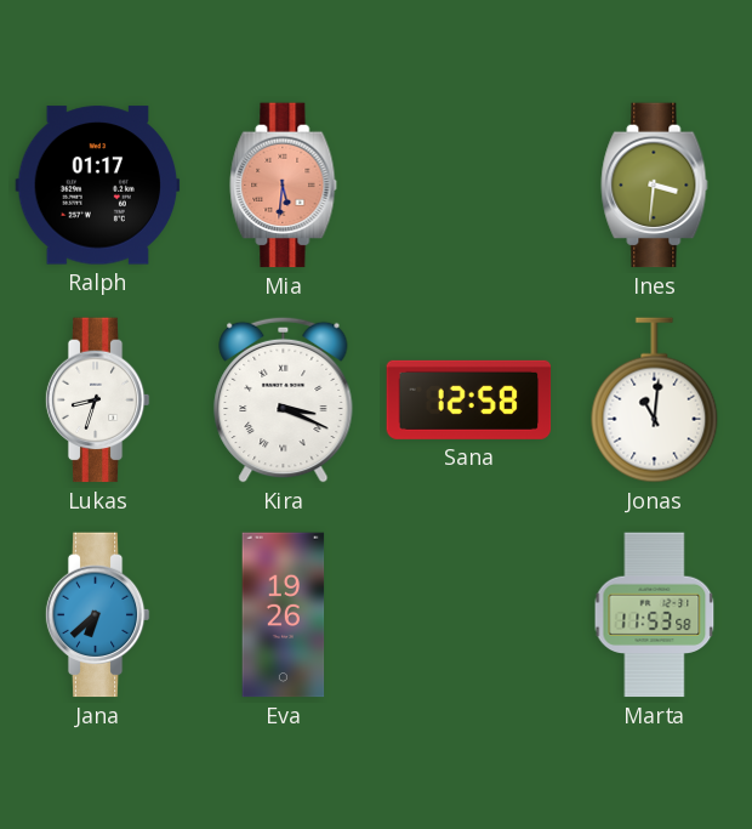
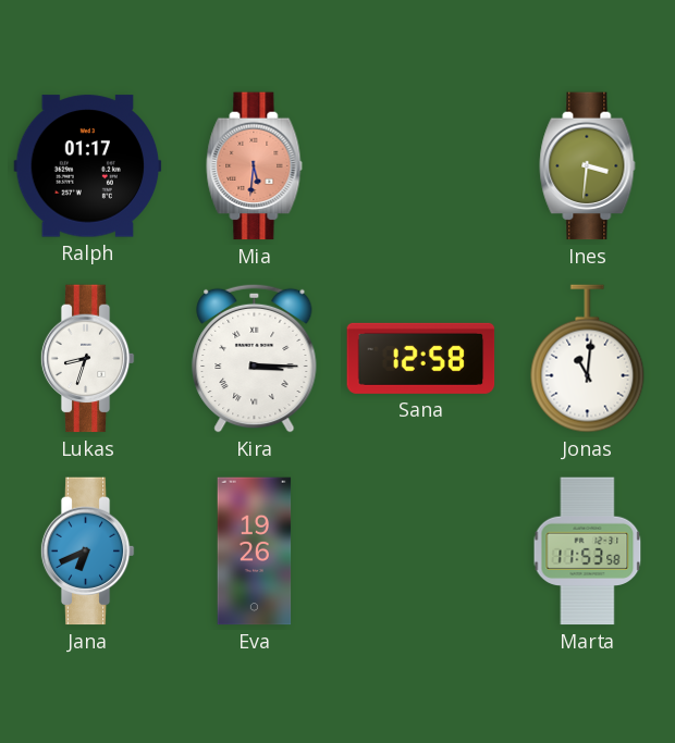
Kira: 3:19 -> 3:15
Jana: 6:38 -> 6:41
